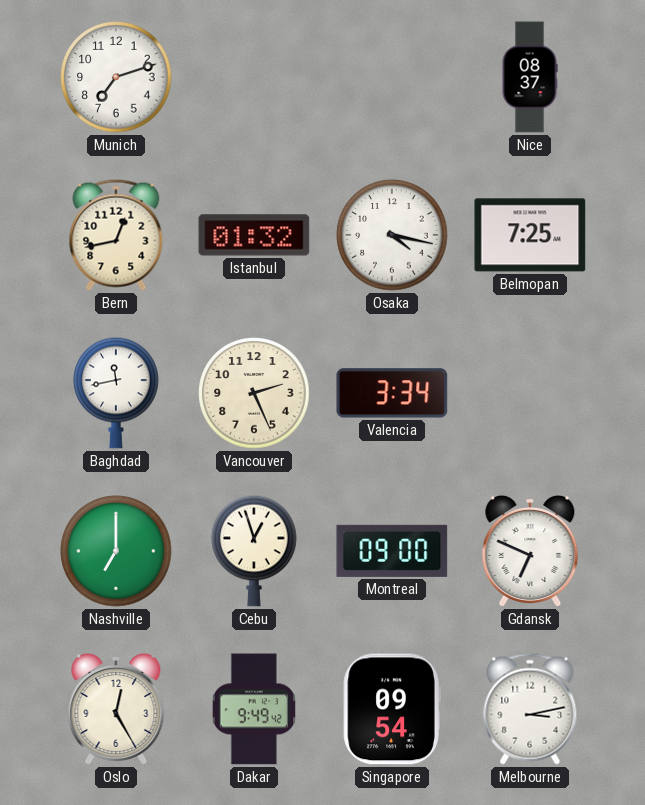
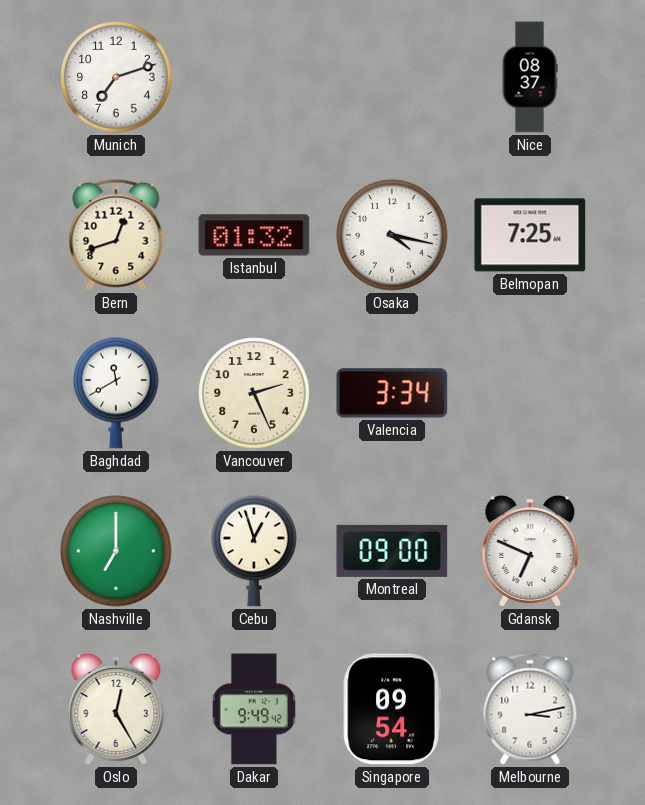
Bern: 12:43 -> 12:42
Baghdad: 11:43 -> 11:40
